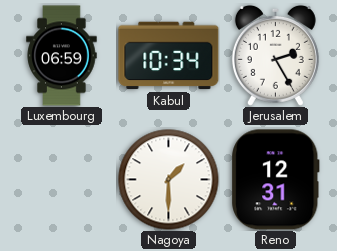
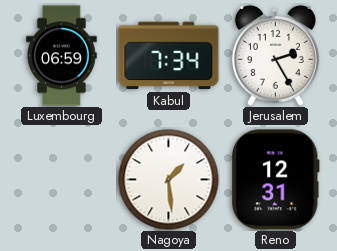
Kabul: 10:34 -> 7:34
Nagoya: 1:30 -> 1:29
